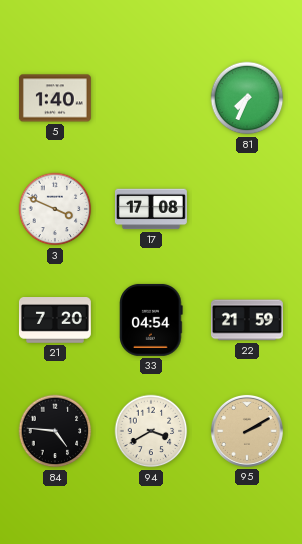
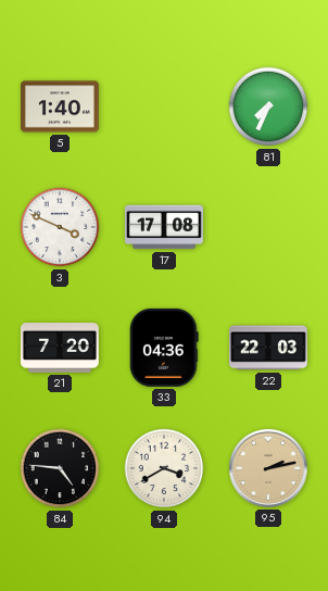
33: 04:54 -> 04:36
22: 21:59 -> 22:03
95: 2:10 -> 2:13
